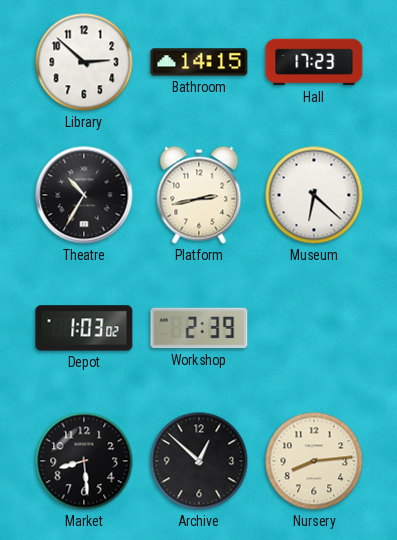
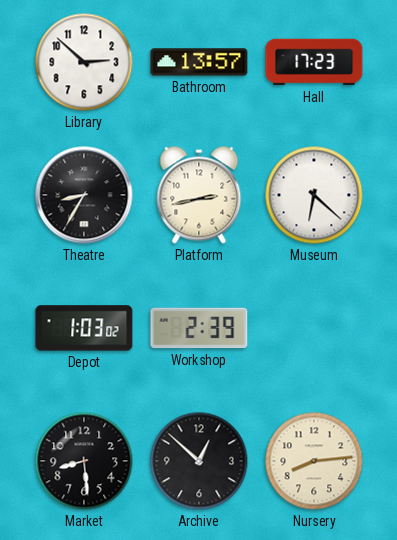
Bathroom: 14:15 -> 13:57
Theatre: 10:35 -> 8:35
